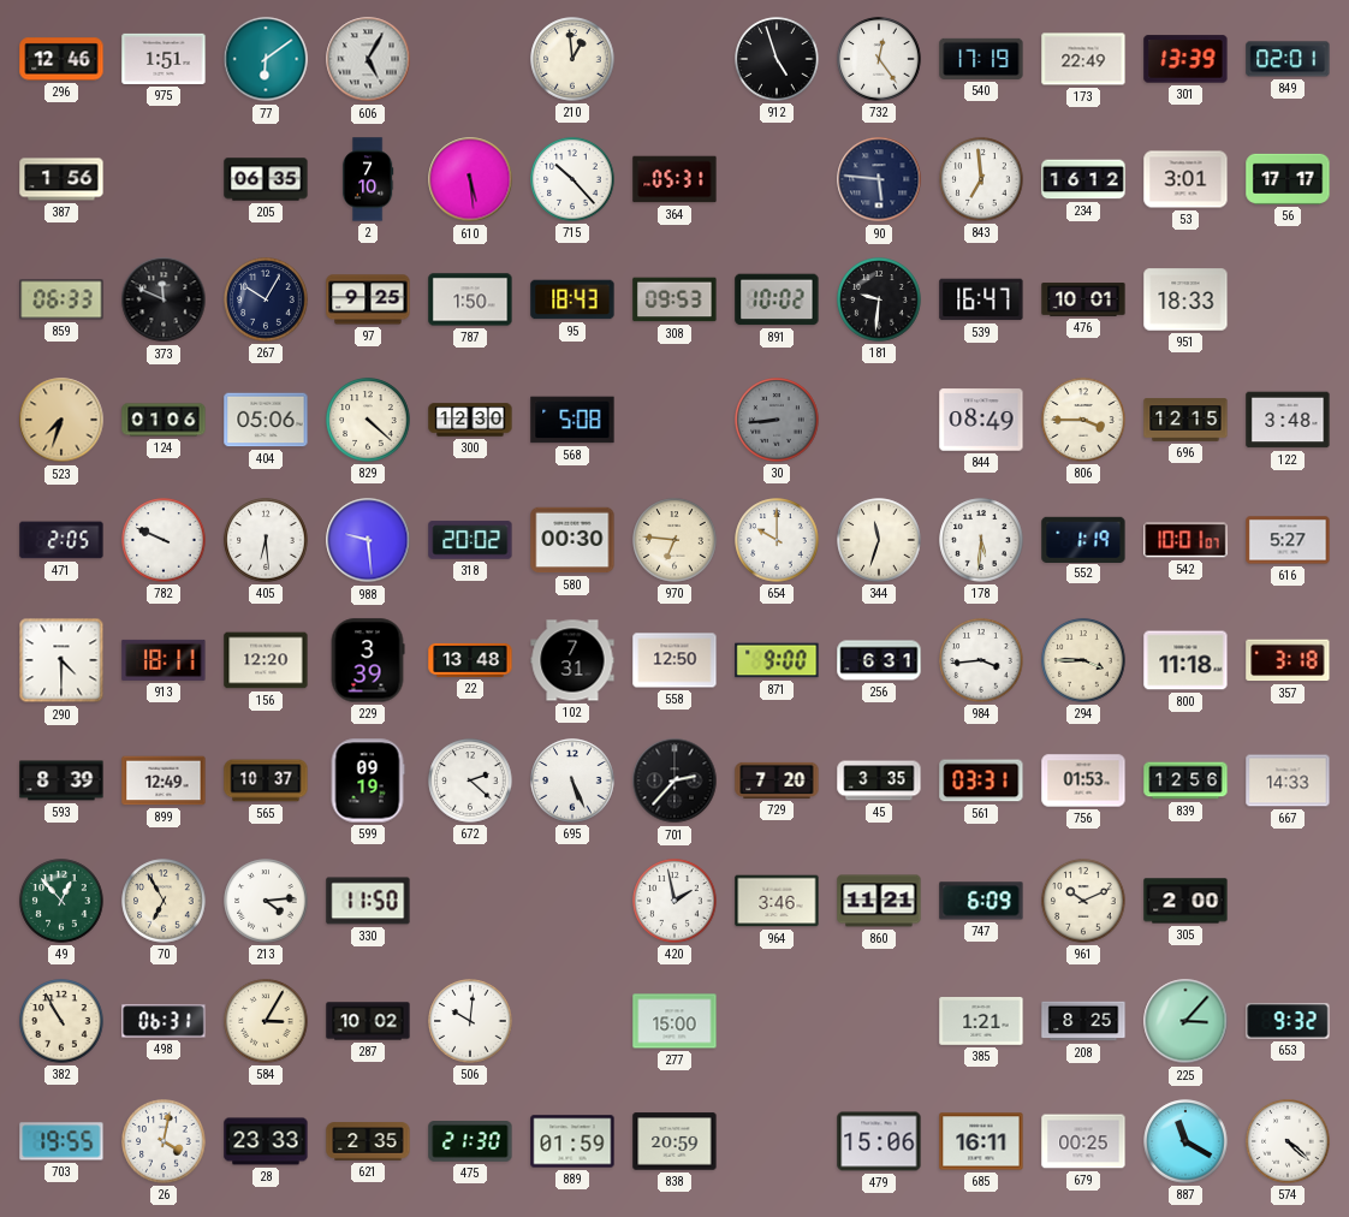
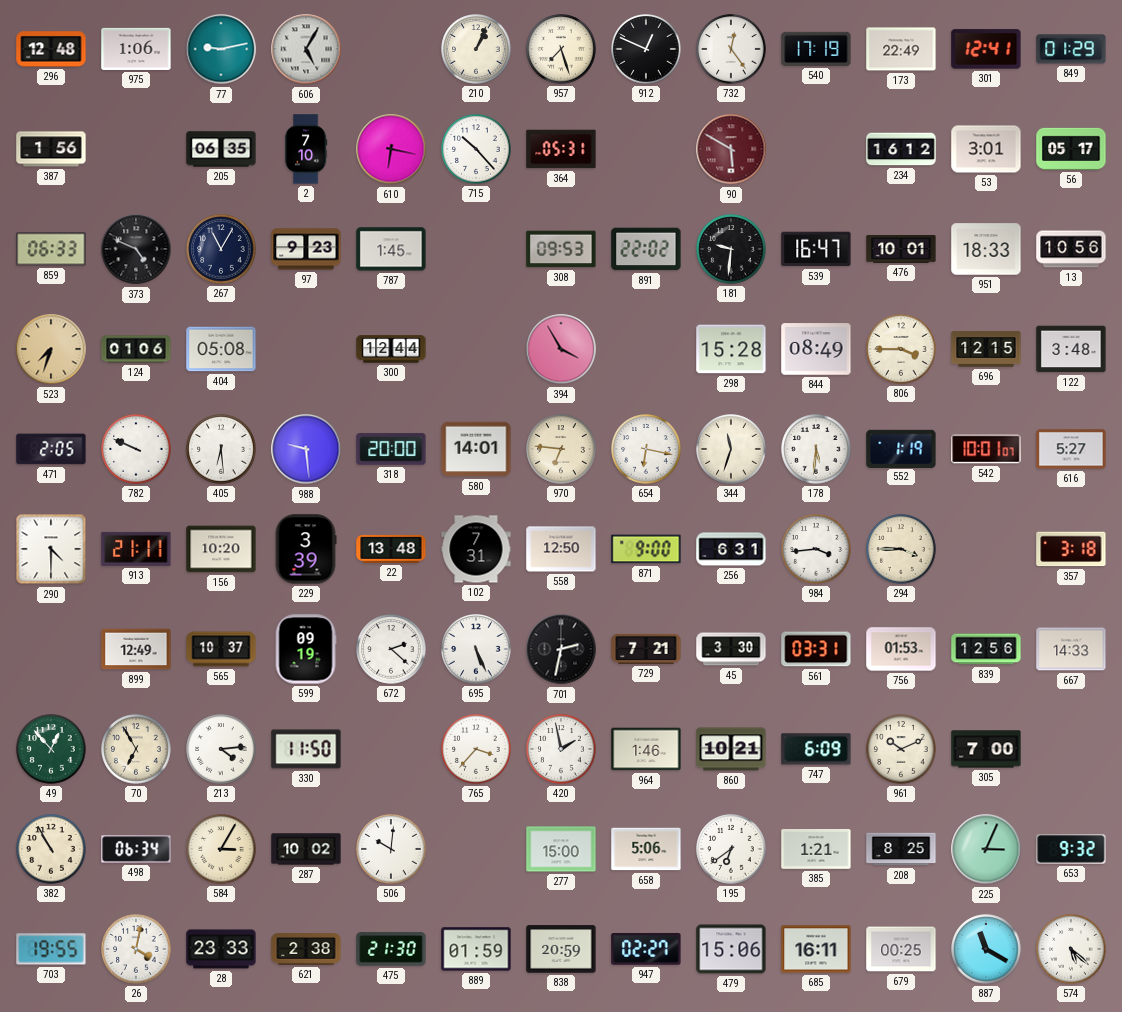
296: 12:46 -> 12:48
975: 1:51 -> 1:06
77: 6:09 -> 9:13
210: 12:59 -> 1:04
957: none -> 7:27
912: 4:57 -> 12:49
301: 13:39 -> 12:41
849: 02:01 -> 01:29
610: 5:29 -> 6:17
90: 5:46 -> 5:50
90 dial: navy -> burgundy
843: 6:59 -> none
56: 17:17 -> 05:17
373: 11:49 -> 4:49
267: 10:05 -> 11:05
97: 9:25 -> 9:23
787: 1:50 -> 1:45
95: 18:43 -> none
891: 10:02 -> 22:02
13: none -> 10:56
404: 05:06 -> 05:08
829: 4:22 -> none
300: 12:30 -> 12:44
568: 5:08 -> none
394: none -> 3:55
30: 8:44 -> none
298: none -> 15:28
318: 20:02 -> 20:00
580: 00:30 -> 14:01
654: 10:00 -> 6:17
913: 18:11 -> 21:11
156: 12:20 -> 10:20
800: 11:18 -> none
593: 8:39 -> none
701: 2:37 -> 2:32
729: 7:20 -> 7:21
45: 3:35 -> 3:30
765: none -> 3:37
964: 3:46 -> 1:46
860: 11:21 -> 10:21
305: 2:00 -> 7:00
498: 06:31 -> 06:34
658: none -> 5:06
195: none -> 6:39
225: 3:07 -> 3:04
621: 2:35 -> 2:38
947: none -> 02:27
574: 4:22 -> 5:22
